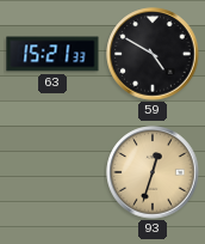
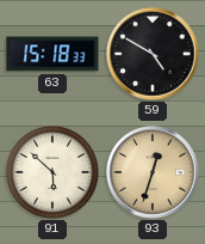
63: 15:21 -> 15:18
91: none -> 5:52
